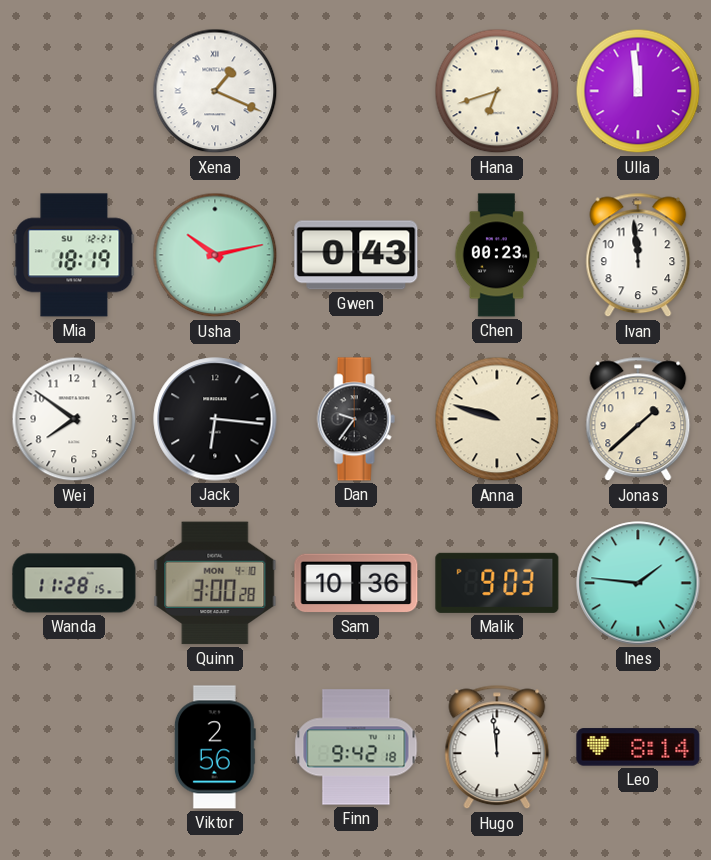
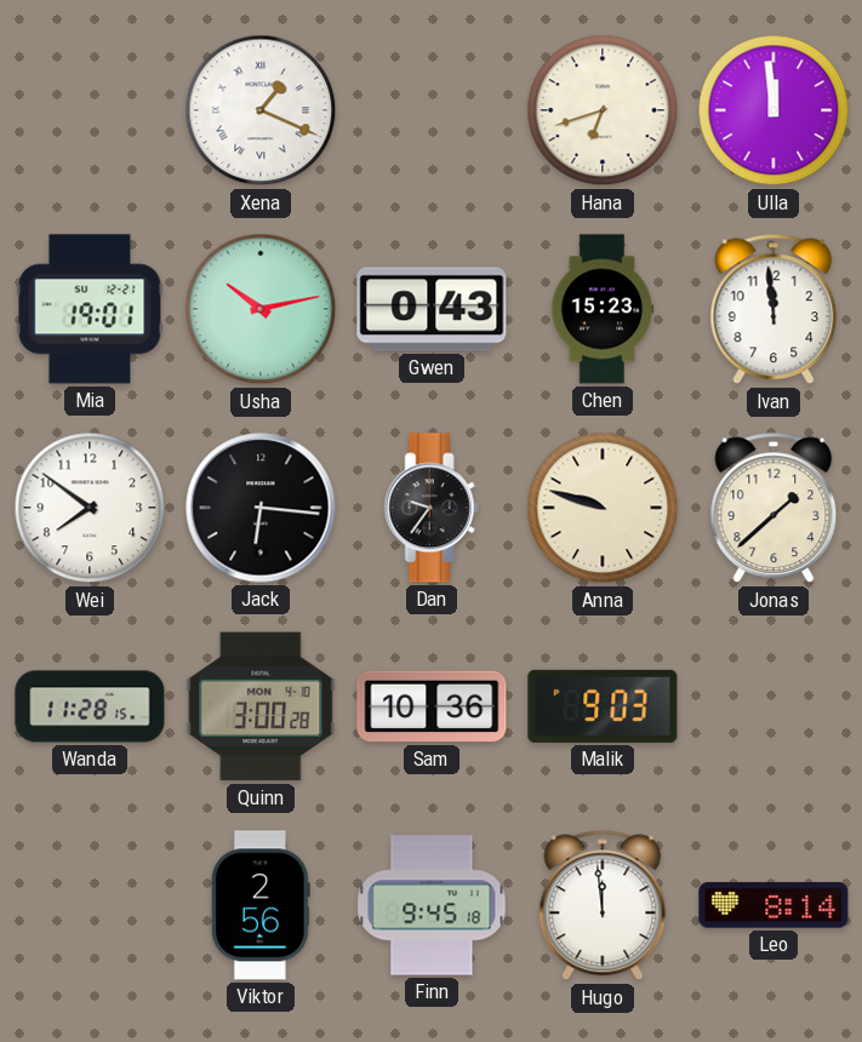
Mia: 18:19 -> 19:01
Chen: 00:23 -> 15:23
Ines: 1:46 -> none
Finn: 9:42 -> 9:45
